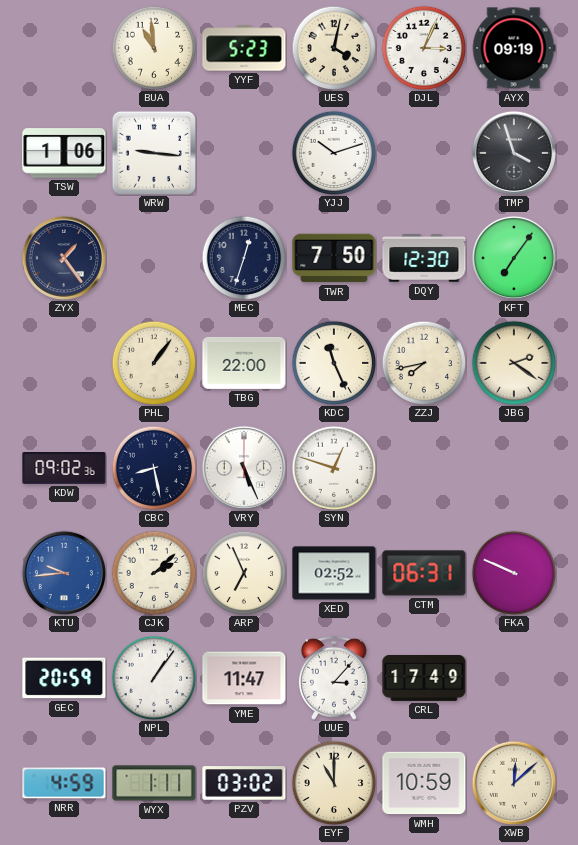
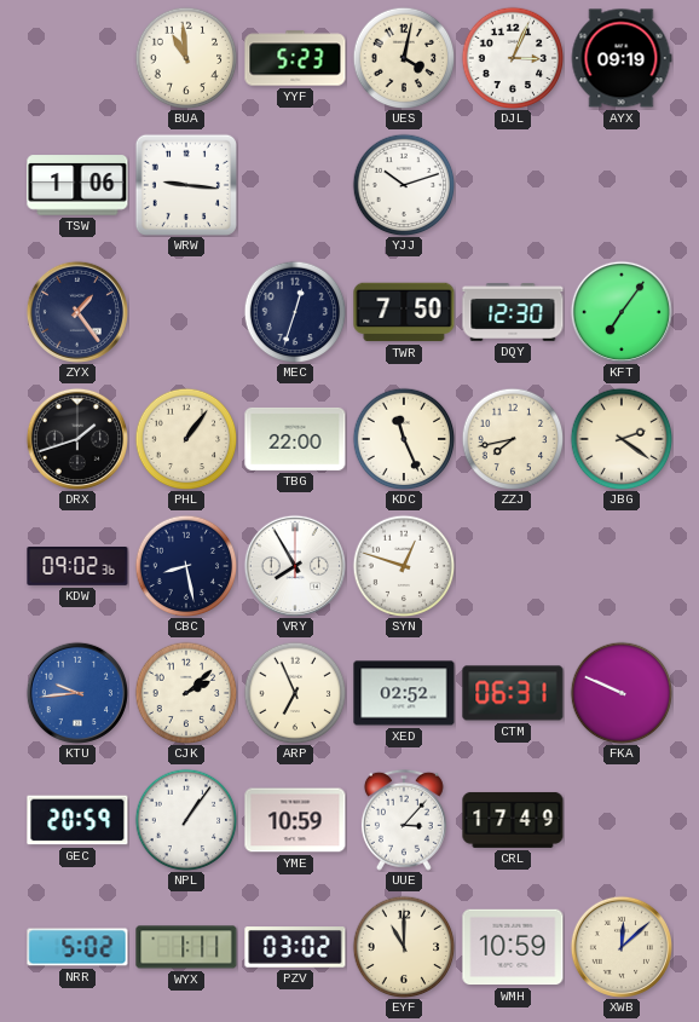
TMP: 3:57 -> none
DRX: none -> 1:42
VRY: 5:26 -> 7:55
YME: 11:47 -> 10:59
NRR: 4:59 -> 5:02
